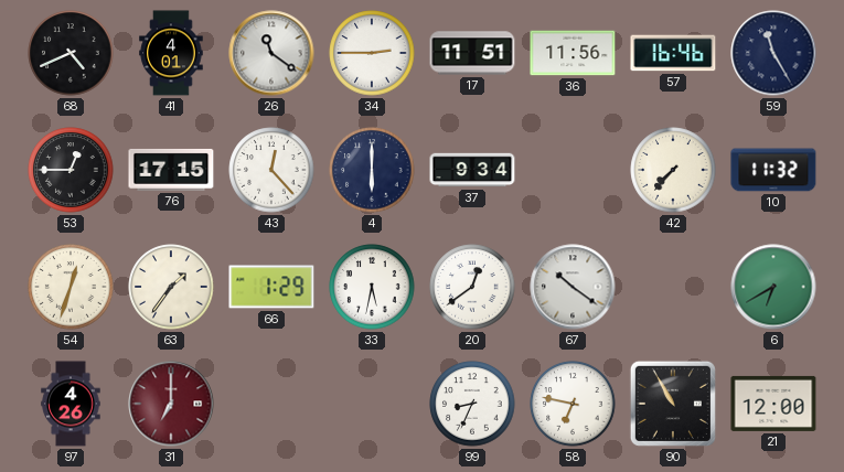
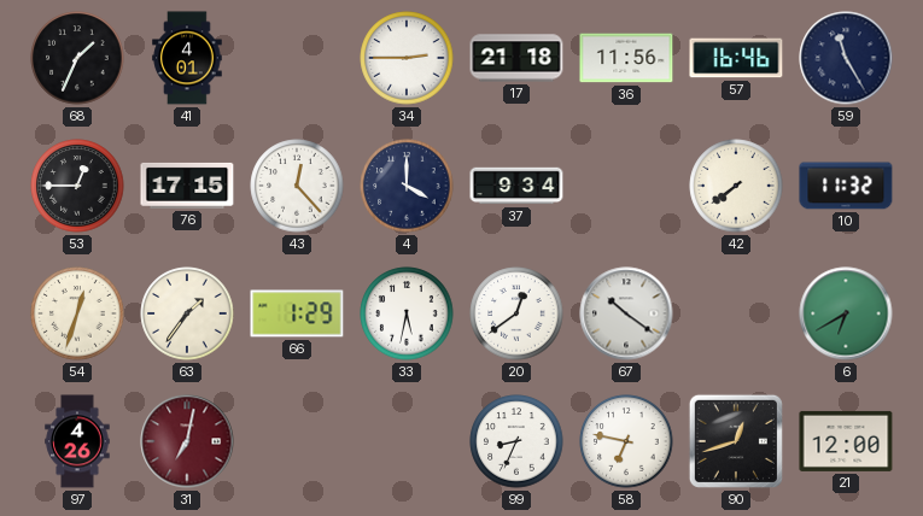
68: 4:41 -> 1:34
26: 11:21 -> none
17: 11:51 -> 21:18
4: 6:00 -> 4:00
42: 7:37 -> 7:39
31: 7:00 -> 7:02
90: 10:55 -> 12:42
